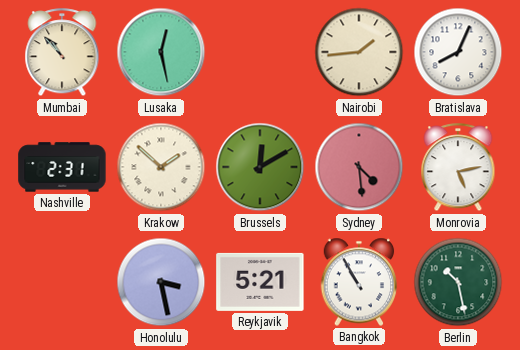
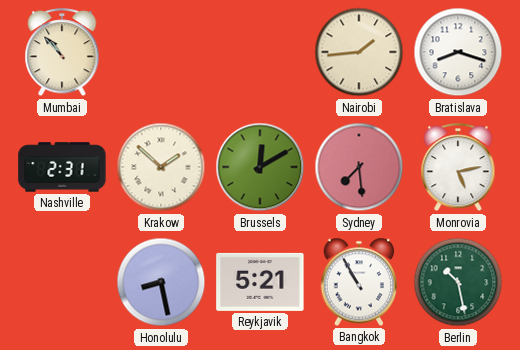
Lusaka: 12:28 -> none
Bratislava: 8:04 -> 8:18
Sydney: 4:29 -> 7:29
Honolulu: 3:28 -> 8:28
